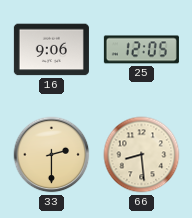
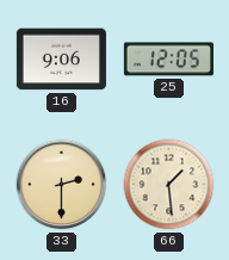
66: 8:29 -> 1:29
